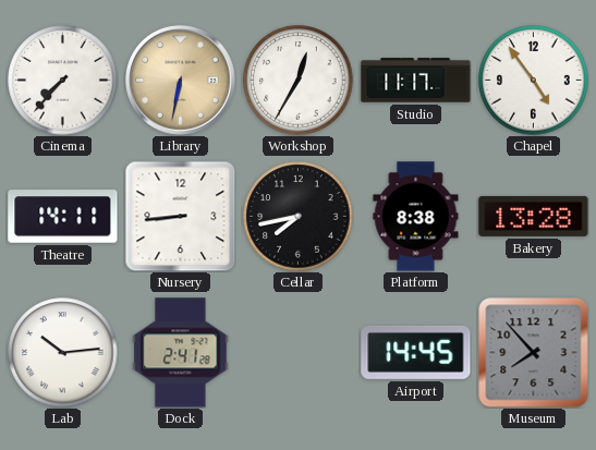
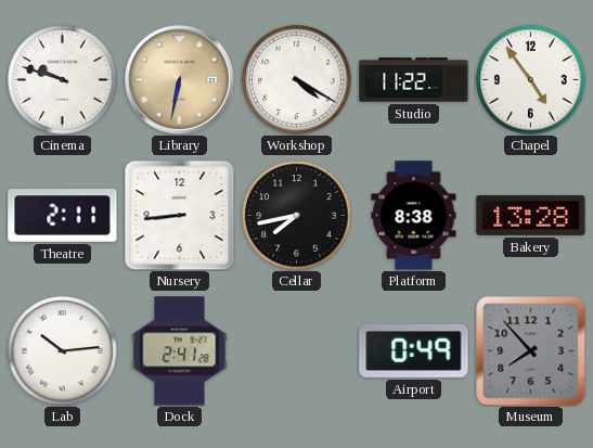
Cinema: 7:37 -> 9:48
Workshop: 12:35 -> 4:20
Studio: 11:17 -> 11:22
Theatre: 14:11 -> 2:11
Airport: 14:45 -> 0:49
